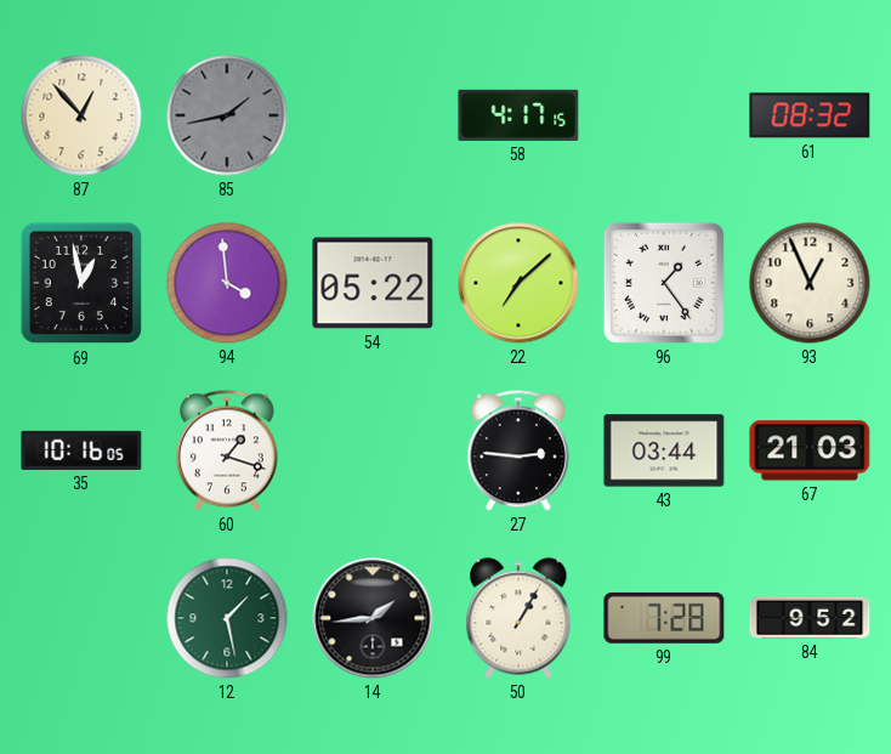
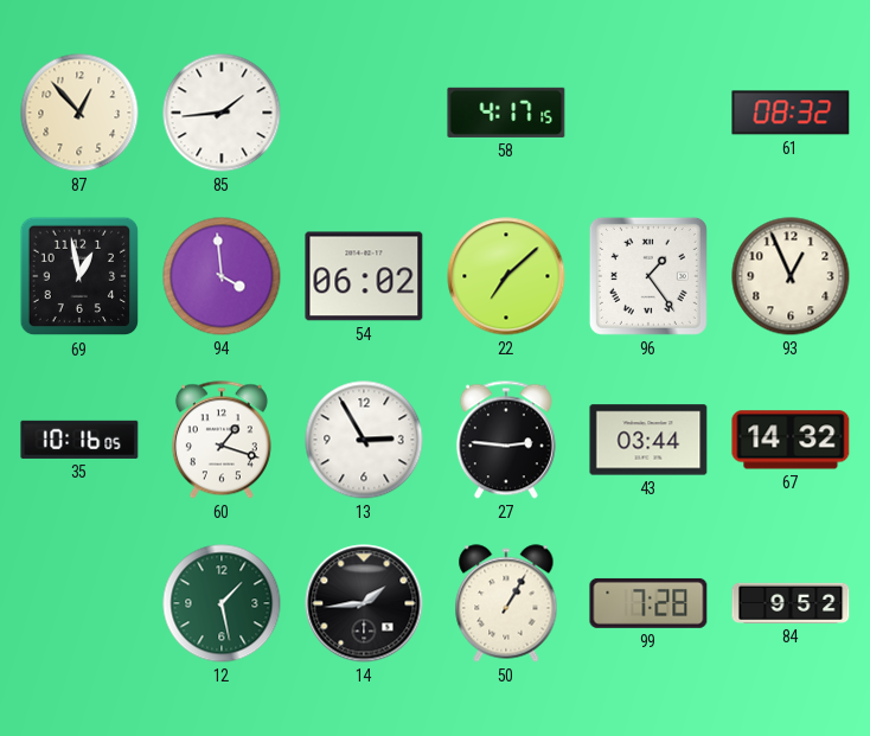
85: 1:43 -> 1:44
85 dial: grey -> white
54: 05:22 -> 06:02
13: none -> 2:55
67: 21:03 -> 14:32
